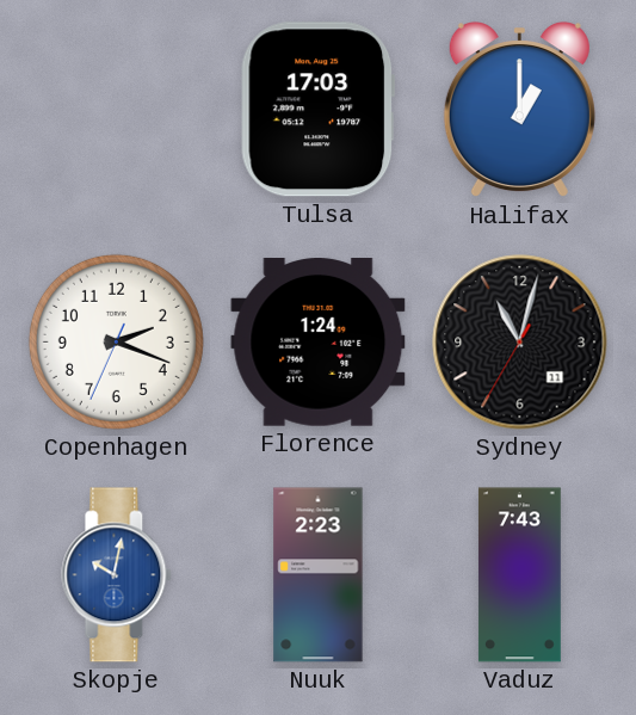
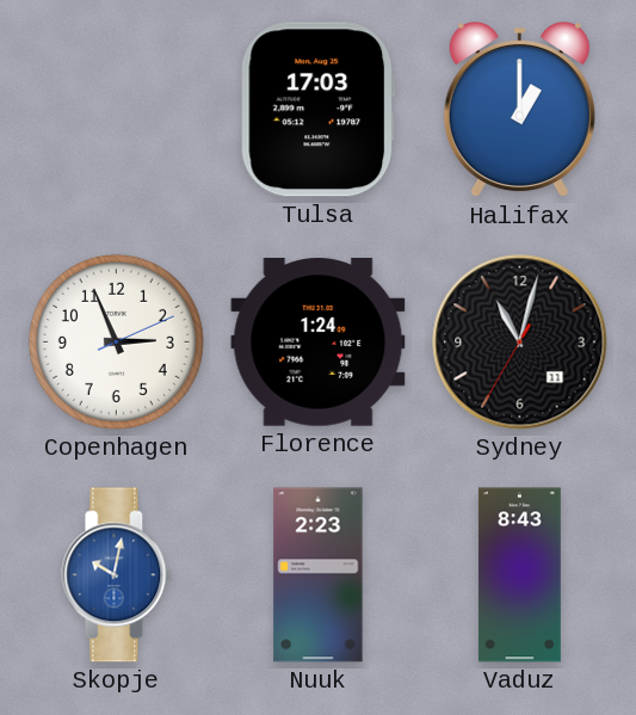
Copenhagen: 2:18 -> 2:56
Vaduz: 7:43 -> 8:43
